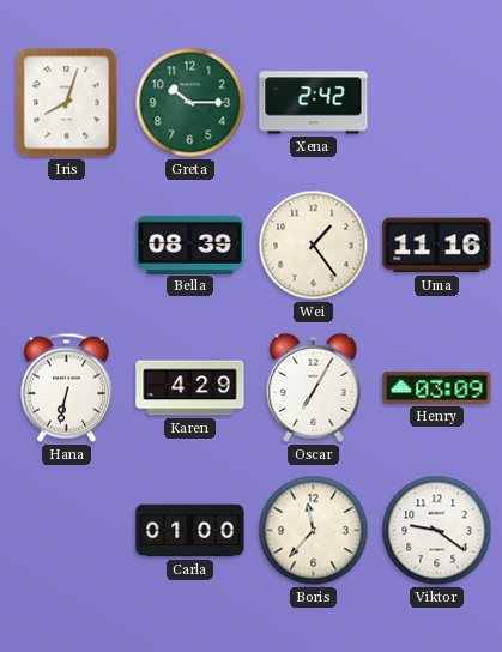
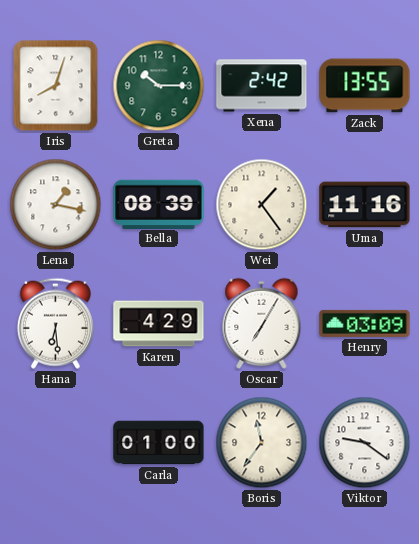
Zack: none -> 13:55
Lena: none -> 1:17
Hana: 6:32 -> 6:29
Boris: 11:37 -> 11:36
